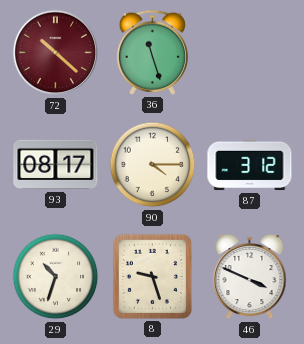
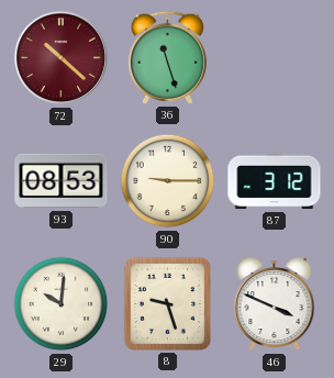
93: 08:17 -> 08:53
90: 4:15 -> 9:15
29: 10:33 -> 10:01
